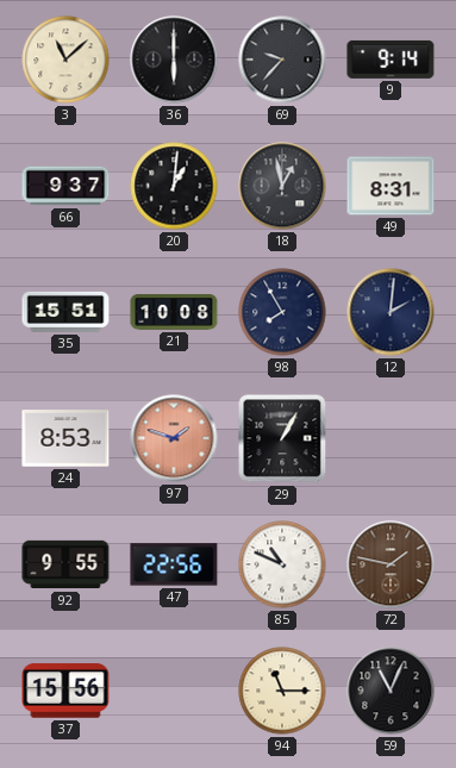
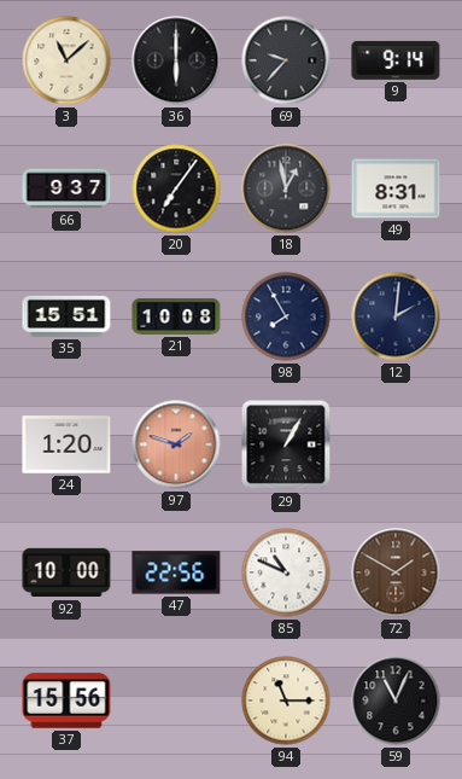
20: 1:01 -> 7:06
24: 8:53 -> 1:20
92: 9:55 -> 10:00
72: 1:47 -> 1:50
